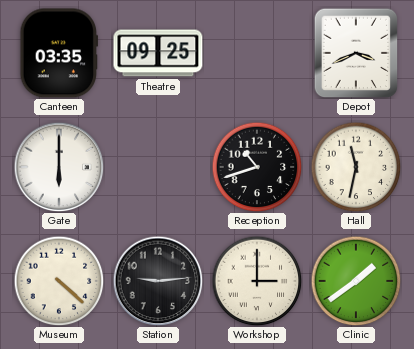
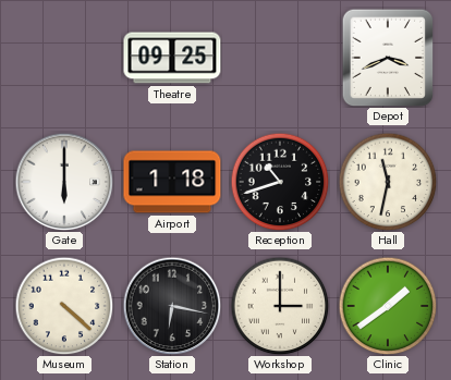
Canteen: 03:35 -> none
Airport: none -> 1:18
Station: 9:14 -> 6:17
